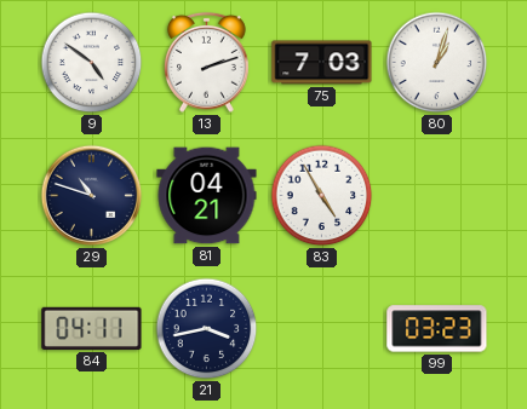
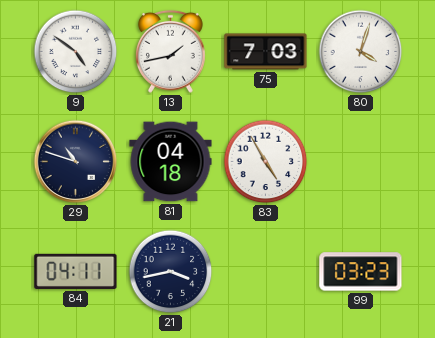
13: 2:12 -> 1:43
80: 1:03 -> 4:03
81: 04:21 -> 04:18
